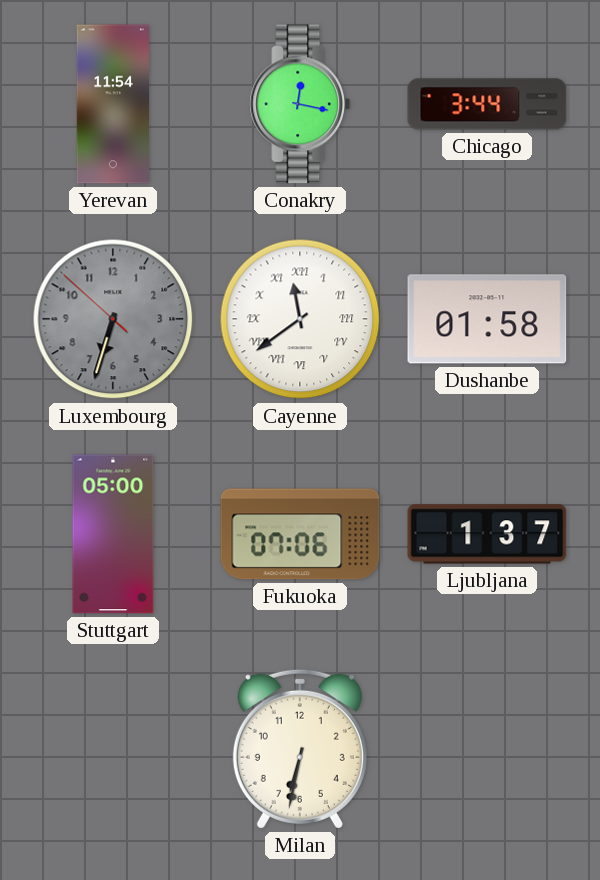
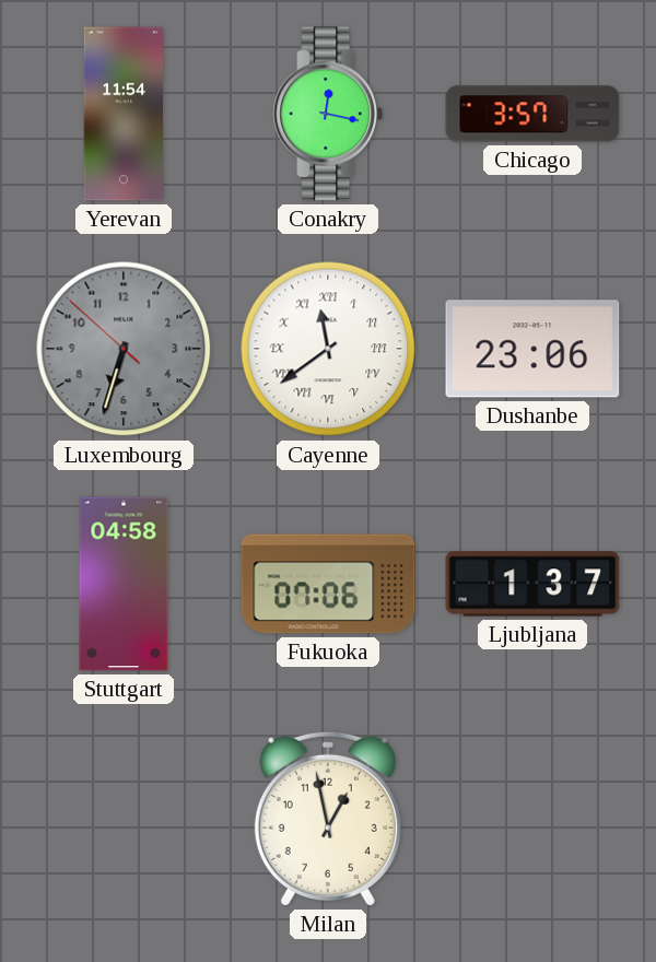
Chicago: 3:44 -> 3:57
Dushanbe: 01:58 -> 23:06
Stuttgart: 05:00 -> 04:58
Milan: 6:32 -> 12:58
